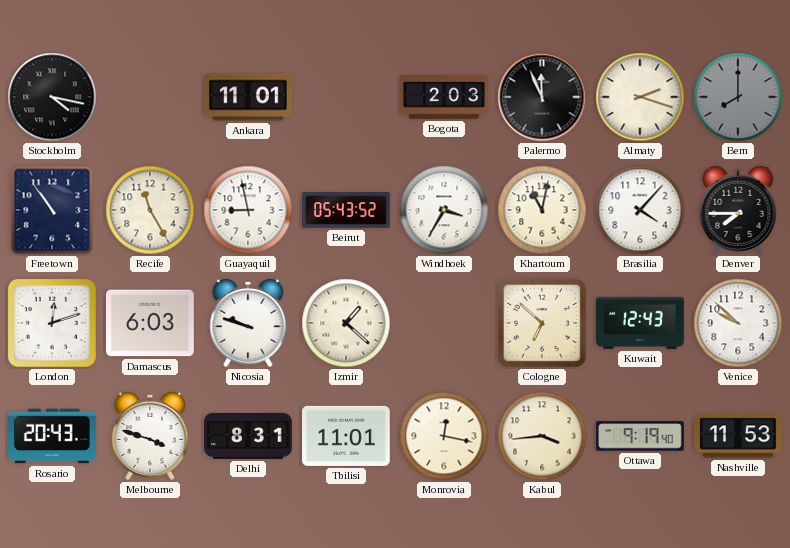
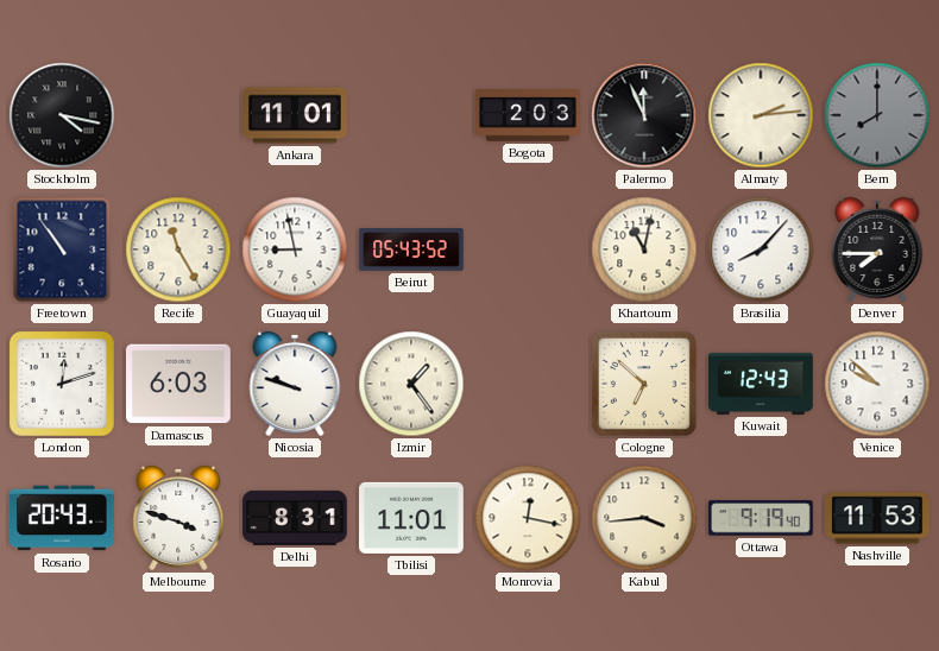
Almaty: 2:18 -> 2:14
Windhoek: 3:35 -> none
Brasilia: 4:07 -> 8:07
Izmir: 1:22 -> 1:24
